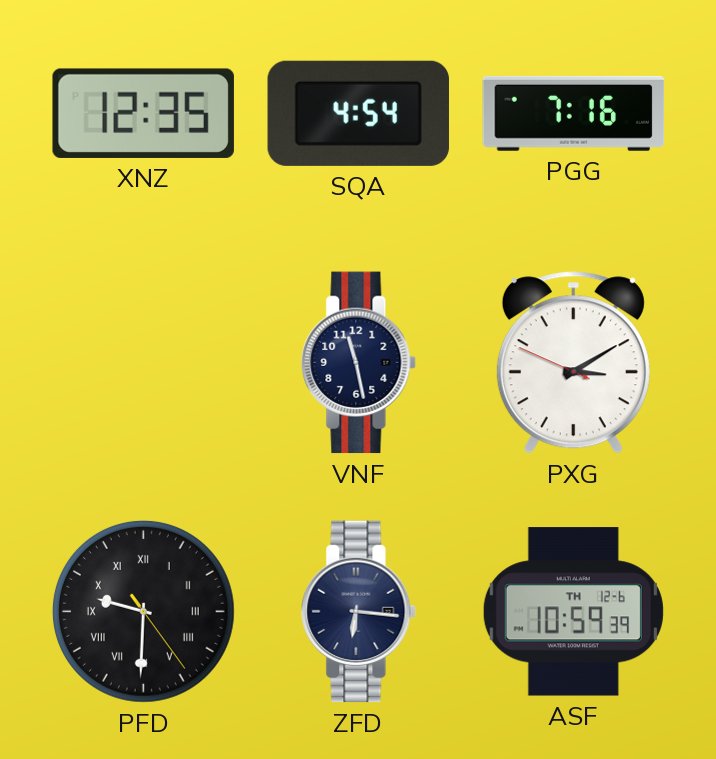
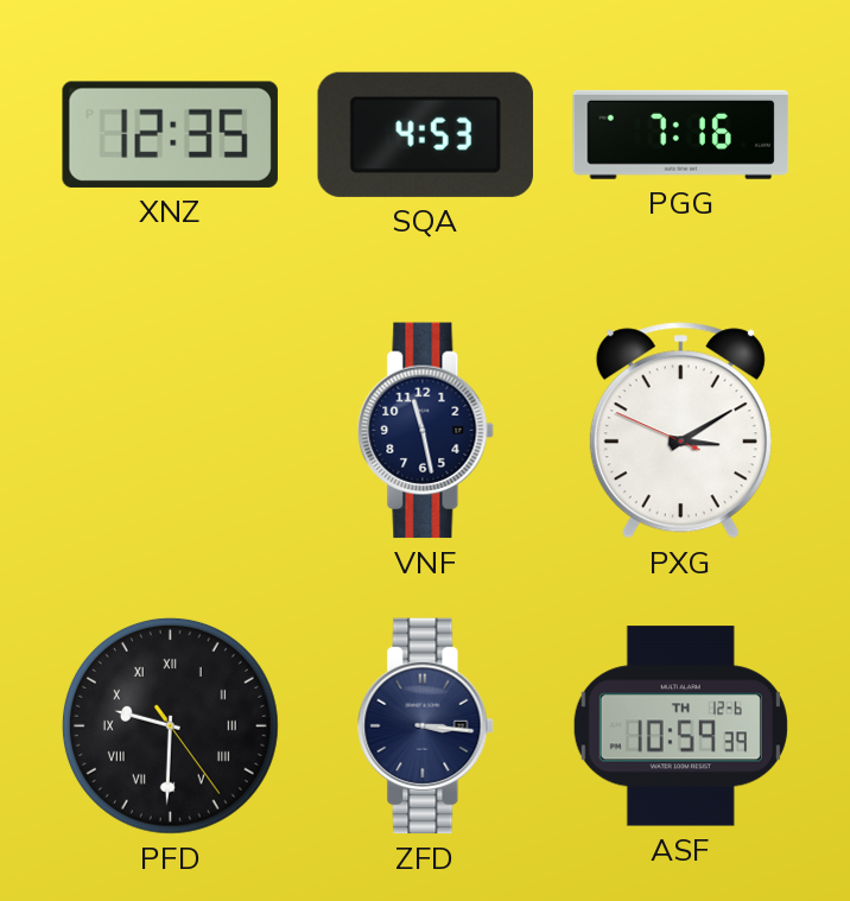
SQA: 4:54 -> 4:53
ZFD: 6:16 -> 3:16
